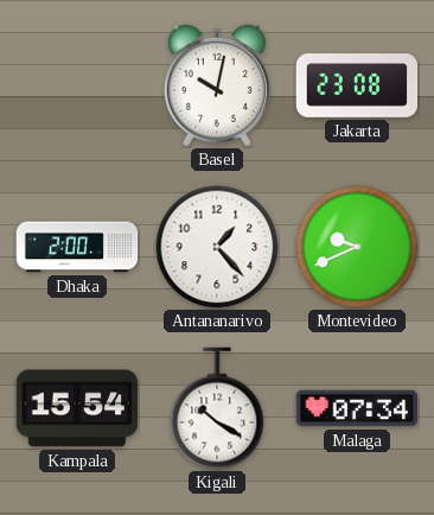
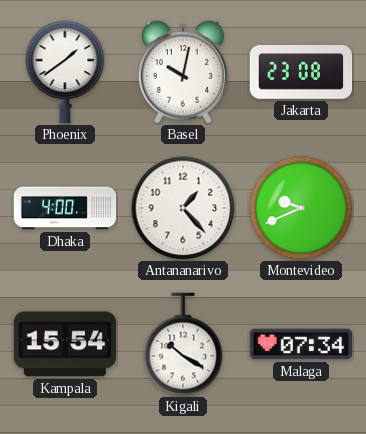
Phoenix: none -> 1:39
Dhaka: 2:00 -> 4:00
